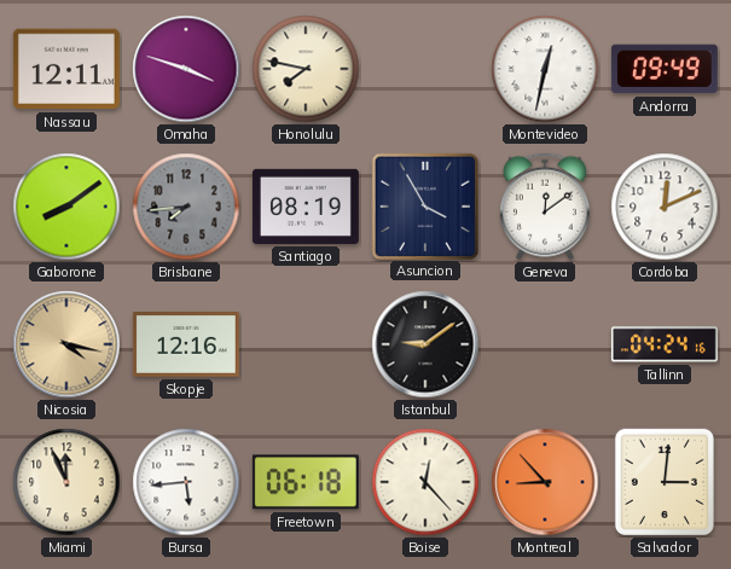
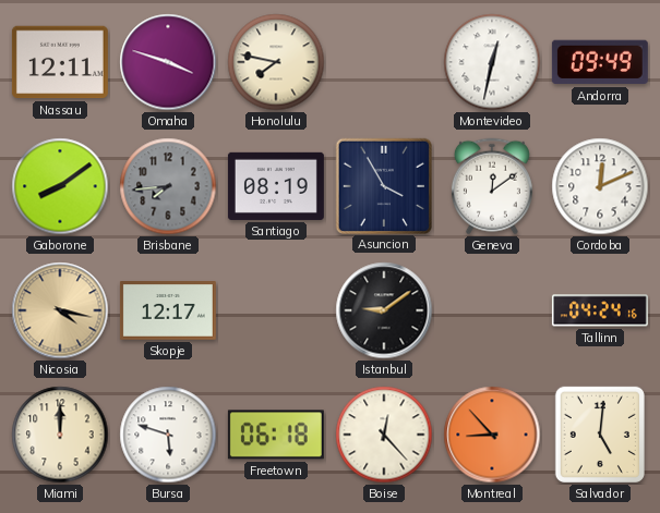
Skopje: 12:16 -> 12:17
Miami: 11:56 -> 12:00
Bursa: 5:44 -> 5:48
Salvador: 3:01 -> 5:01
